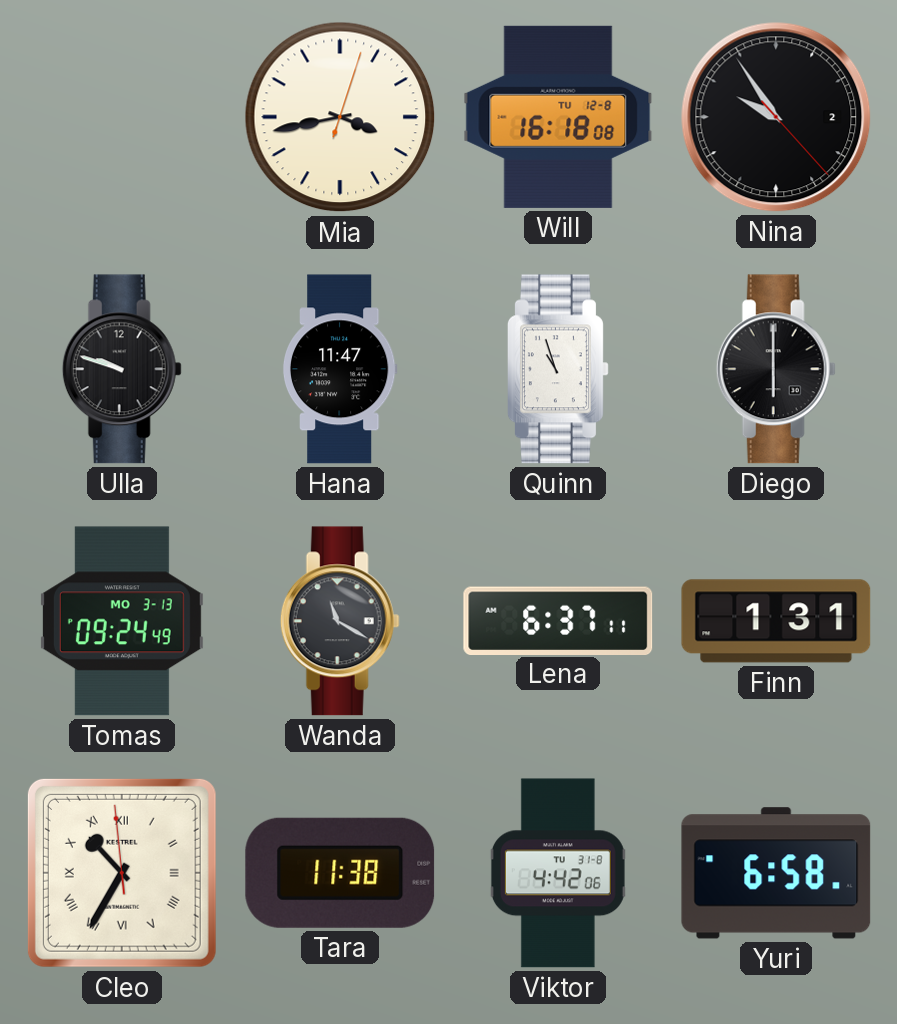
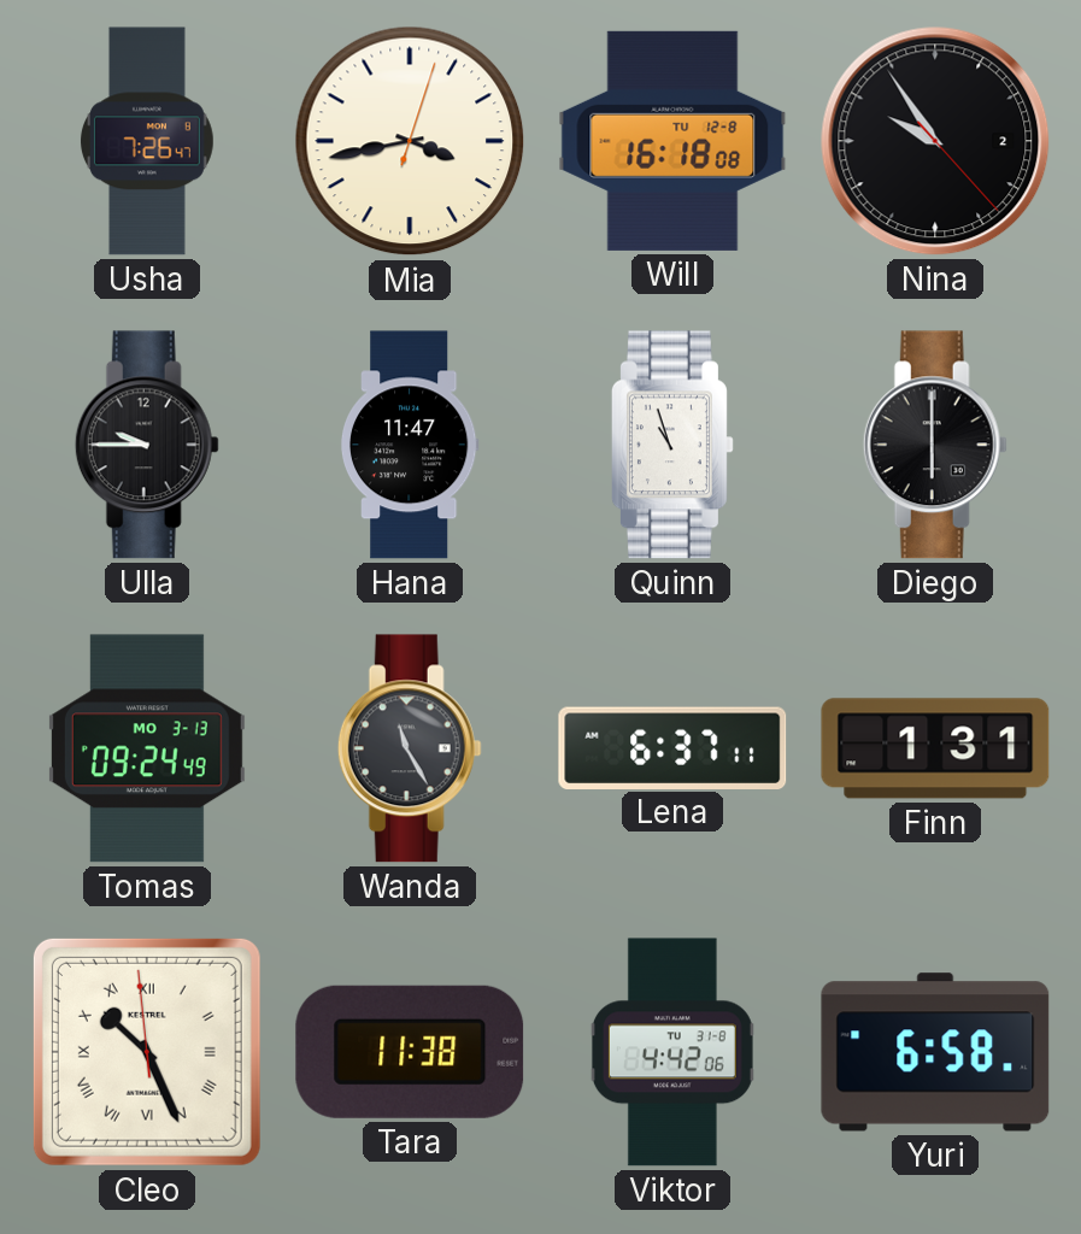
Usha: none -> 7:26
Ulla: 9:48 -> 9:45
Wanda: 11:20 -> 11:25
Cleo: 10:34 -> 10:25
